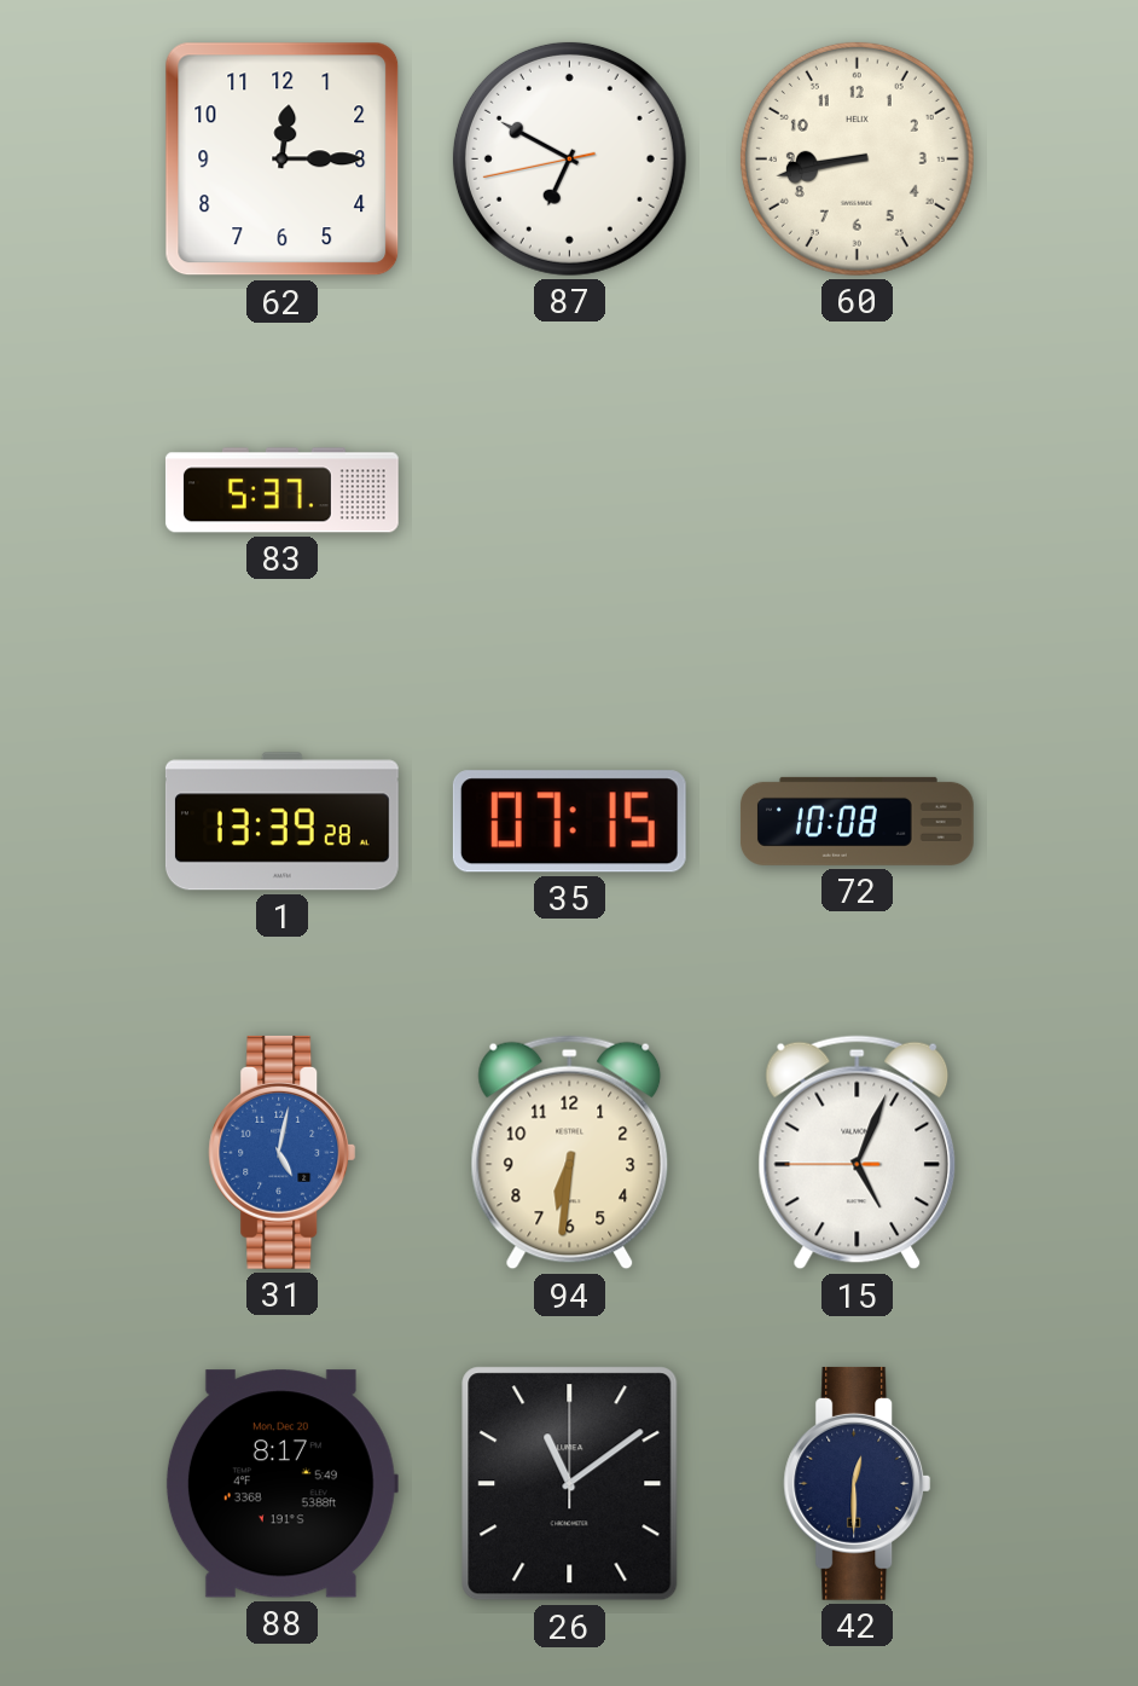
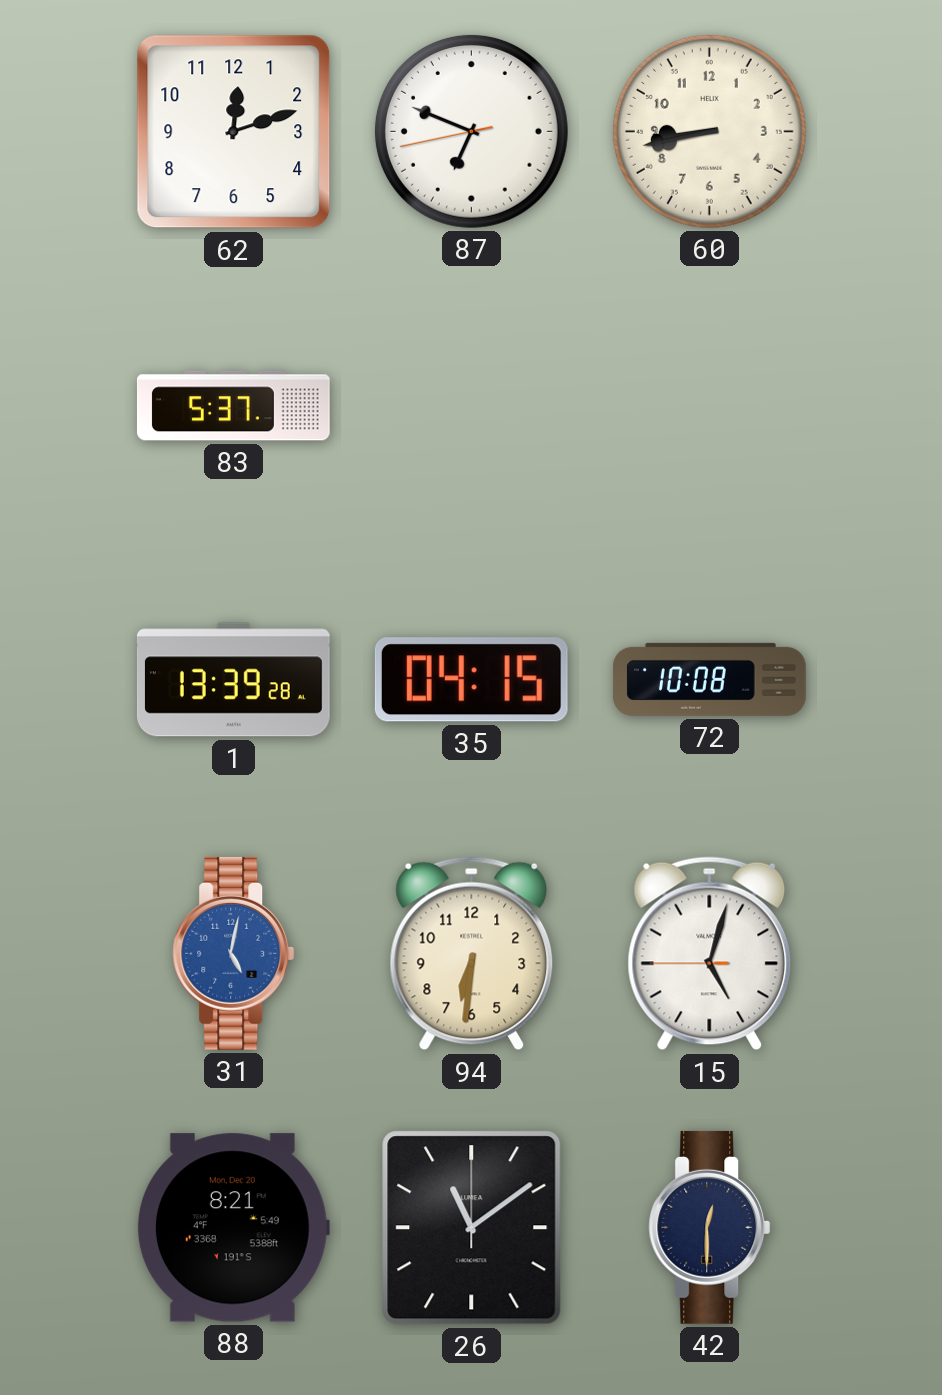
62: 12:15 -> 12:12
87: 6:49 -> 6:48
35: 07:15 -> 04:15
15: 5:03 -> 5:02
88: 8:17 -> 8:21
